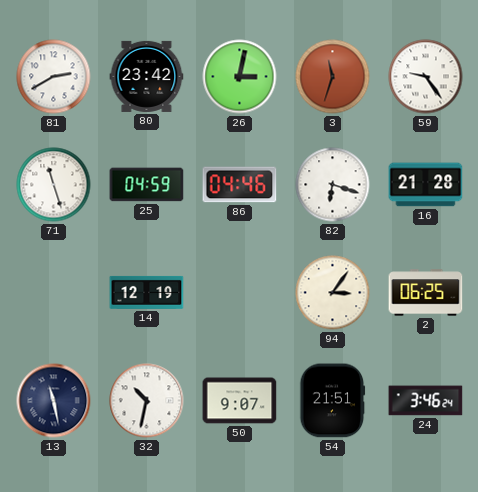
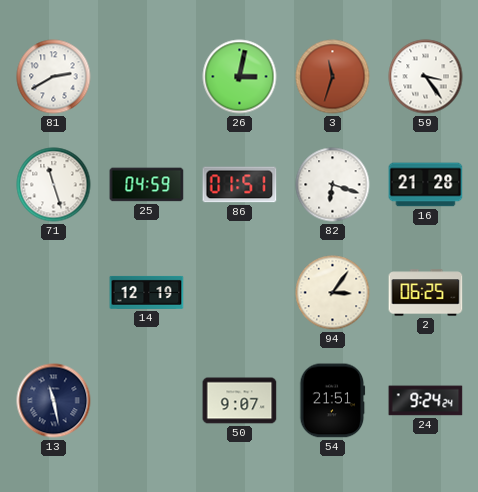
80: 23:42 -> none
59: 9:24 -> 3:24
86: 04:46 -> 01:51
32: 10:32 -> none
24: 3:46 -> 9:24
